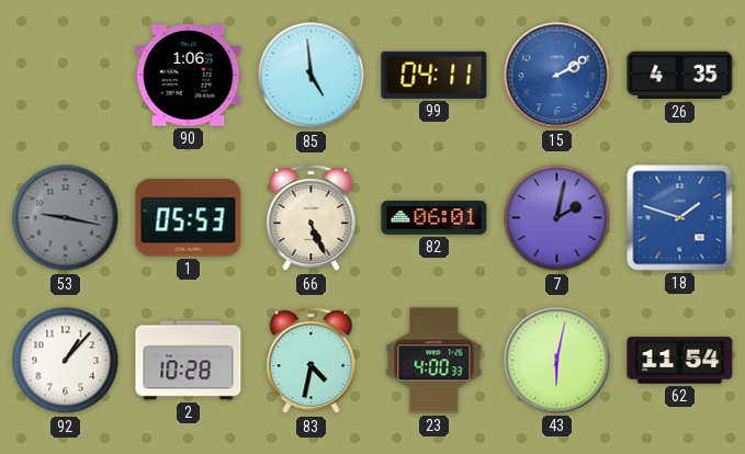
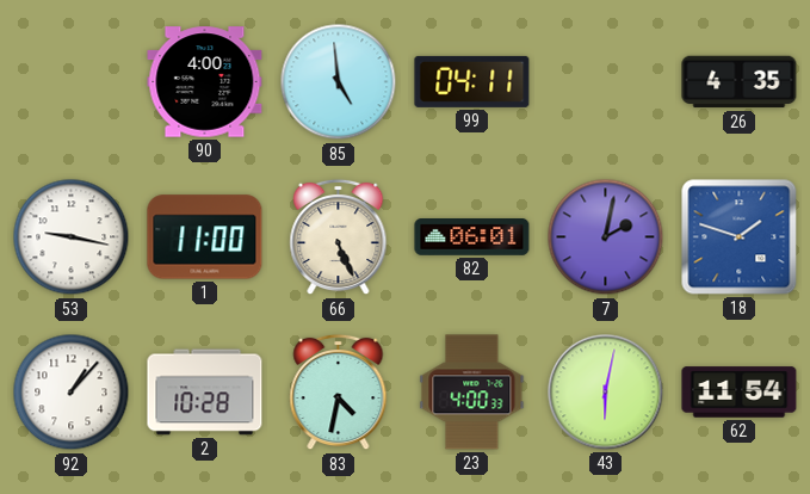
90: 1:06 -> 4:00
15: 2:10 -> none
53 dial: grey -> white
1: 05:53 -> 11:00
